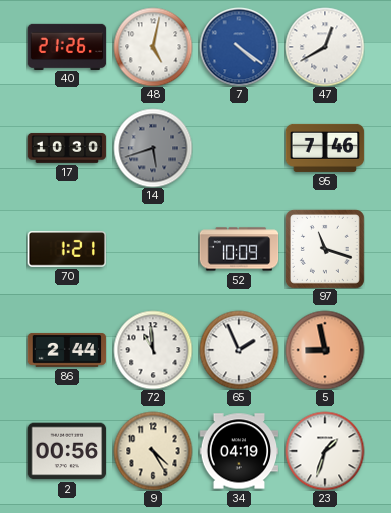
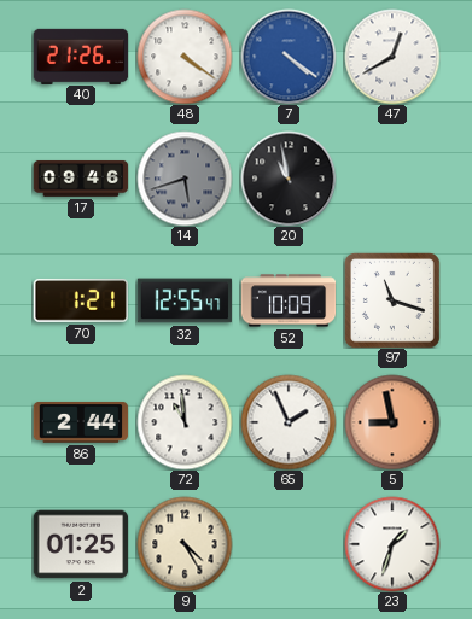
48: 5:02 -> 4:21
17: 10:30 -> 09:46
20: none -> 10:58
95: 7:46 -> none
32: none -> 12:55
2: 00:56 -> 01:25
34: 04:19 -> none
